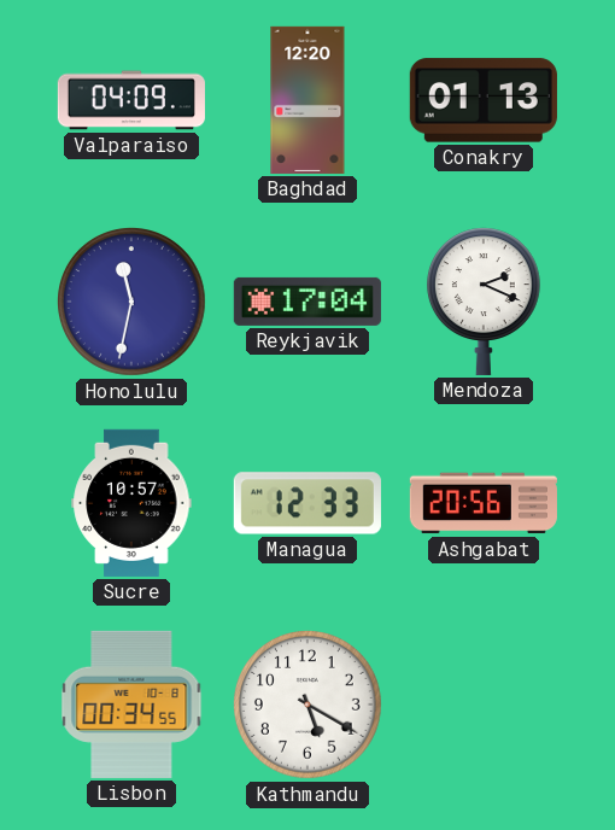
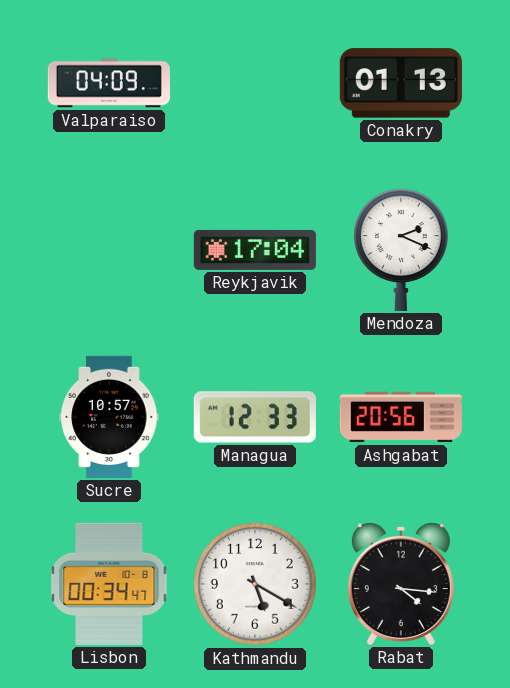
Baghdad: 12:20 -> none
Honolulu: 11:32 -> none
Lisbon: 00:34:55 -> 00:34:47
Rabat: none -> 4:16
